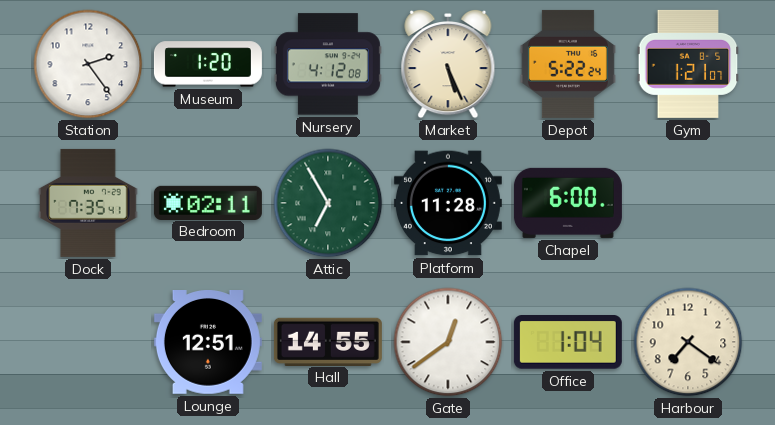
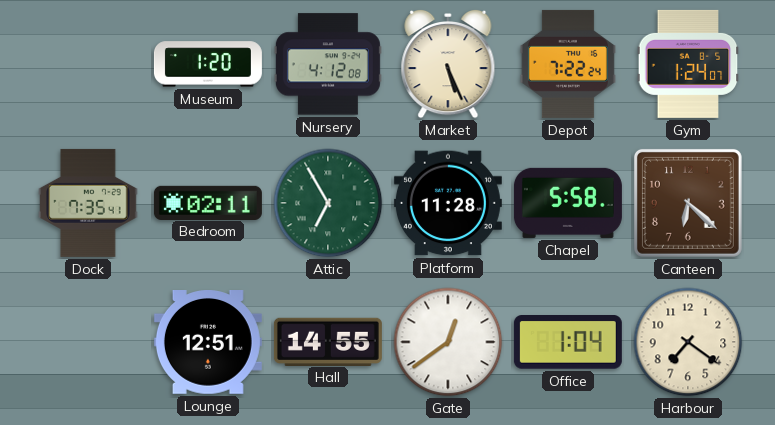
Station: 2:24 -> none
Depot: 5:22 -> 7:22
Gym: 1:21 -> 1:24
Chapel: 6:00 -> 5:58
Canteen: none -> 6:22
